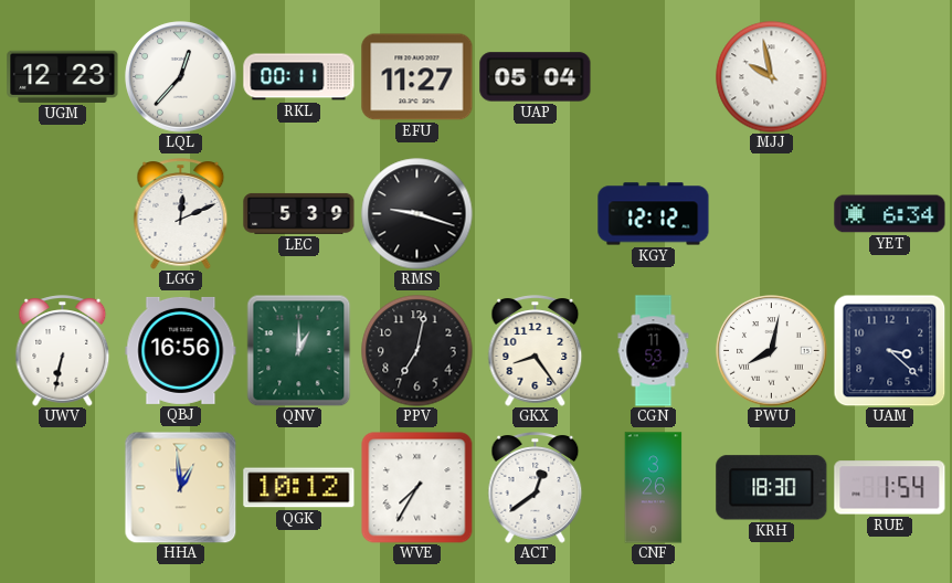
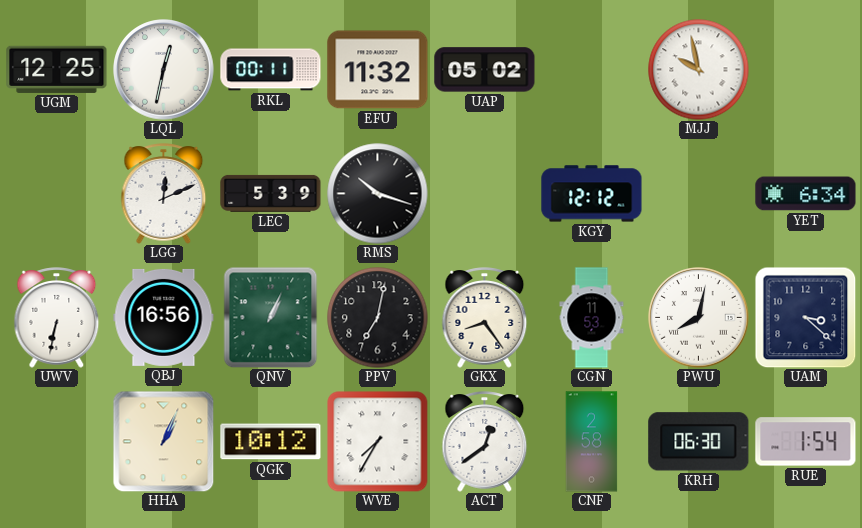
UGM: 12:23 -> 12:25
LQL: 12:37 -> 12:32
EFU: 11:27 -> 11:32
UAP: 05:04 -> 05:02
RMS: 9:18 -> 10:18
QNV: 1:00 -> 1:04
HHA: 12:59 -> 1:04
CNF: 3:26 -> 2:58
KRH: 18:30 -> 06:30
